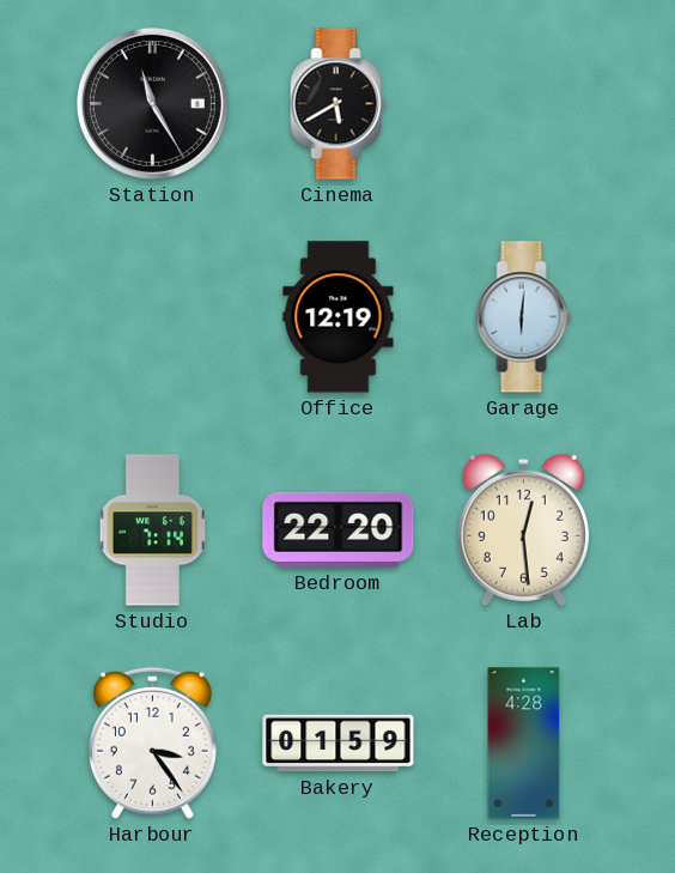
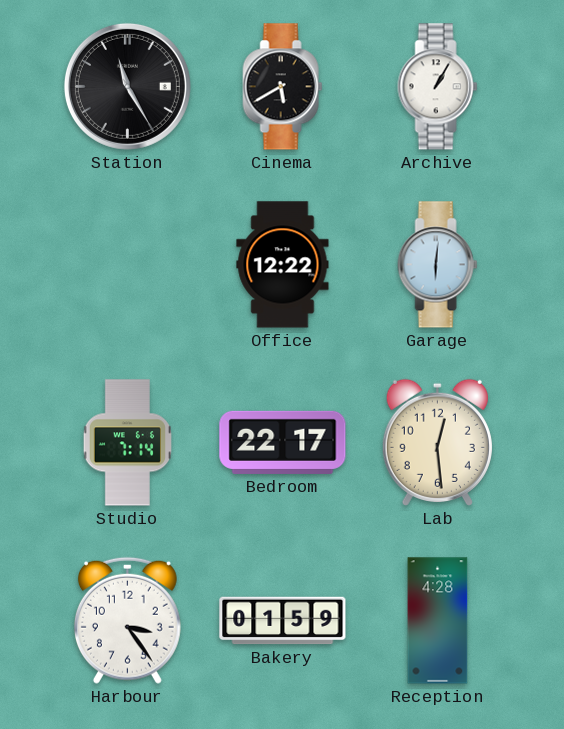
Archive: none -> 1:05
Office: 12:19 -> 12:22
Bedroom: 22:20 -> 22:17
